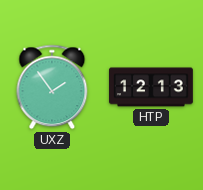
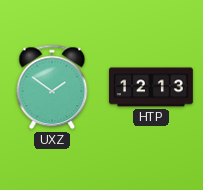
UXZ: 1:54 -> 1:51
